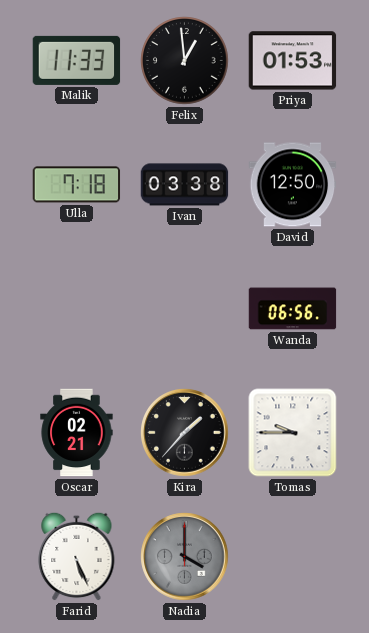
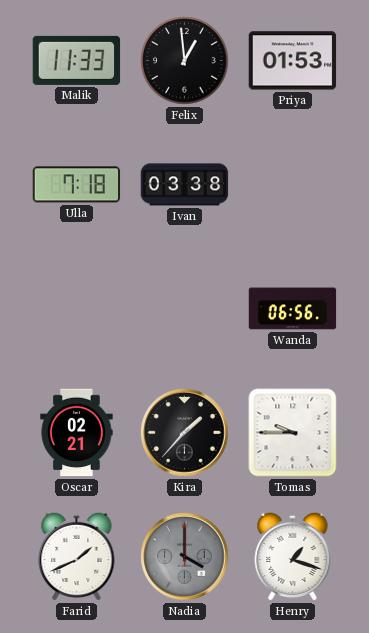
David: 12:50 -> none
Farid: 5:26 -> 1:41
Henry: none -> 1:18
